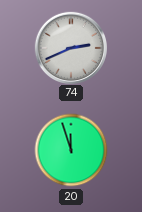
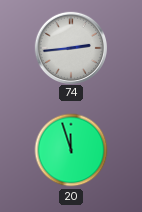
74: 2:41 -> 2:44
